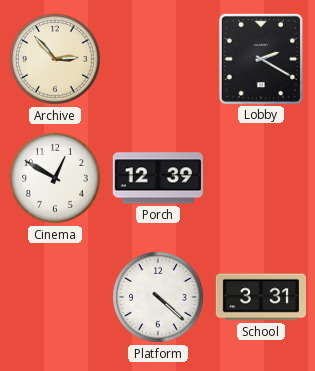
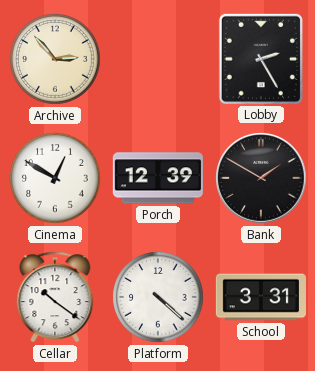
Lobby: 2:20 -> 2:25
Bank: none -> 1:50
Cellar: none -> 10:21
